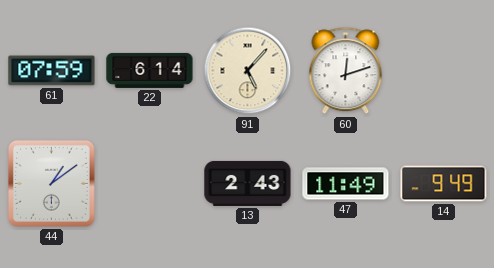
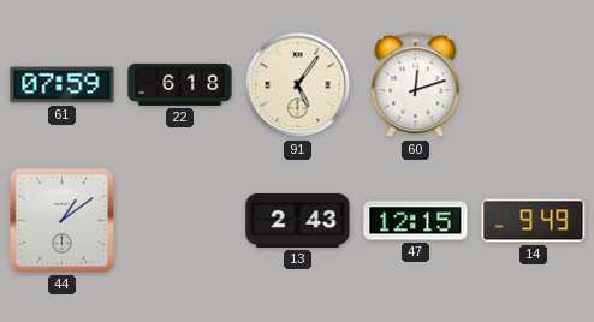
22: 6:14 -> 6:18
91: 5:07 -> 5:06
47: 11:49 -> 12:15
